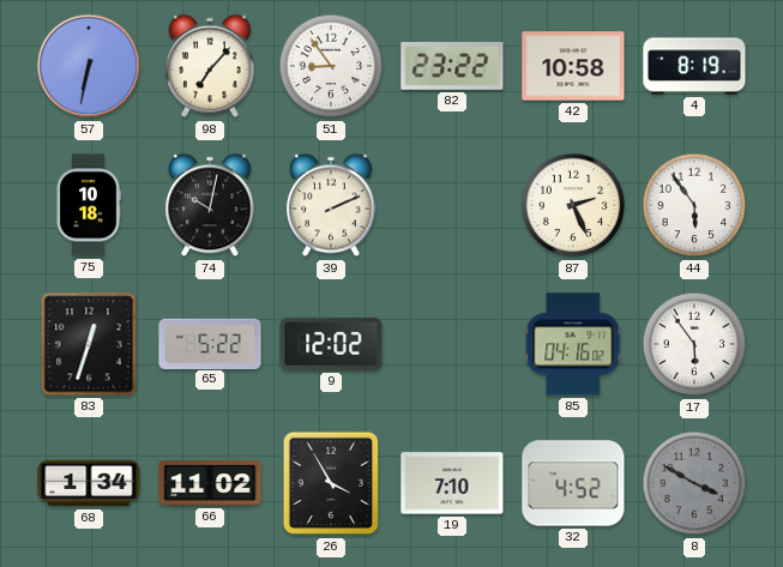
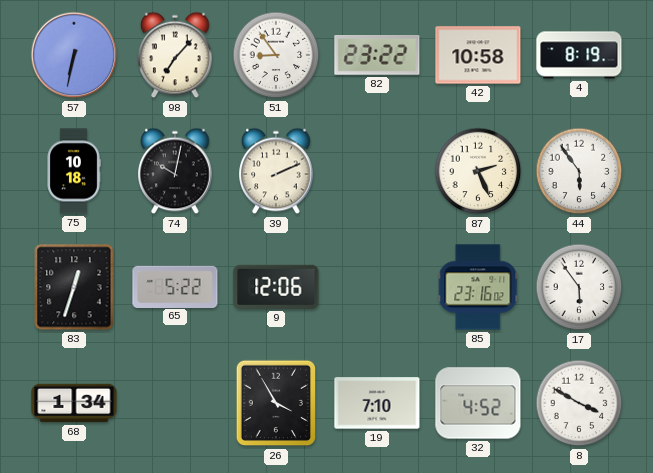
9: 12:02 -> 12:06
85: 04:16 -> 23:16
66: 11:02 -> none
8 dial: grey -> white
